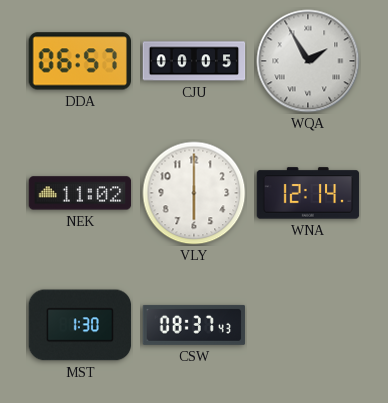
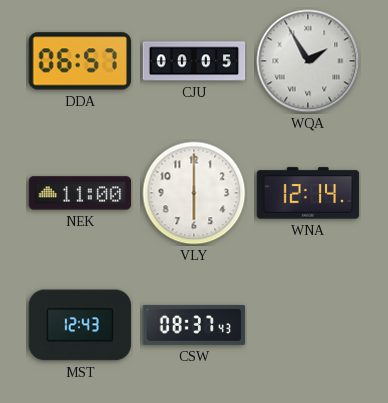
NEK: 11:02 -> 11:00
MST: 1:30 -> 12:43
